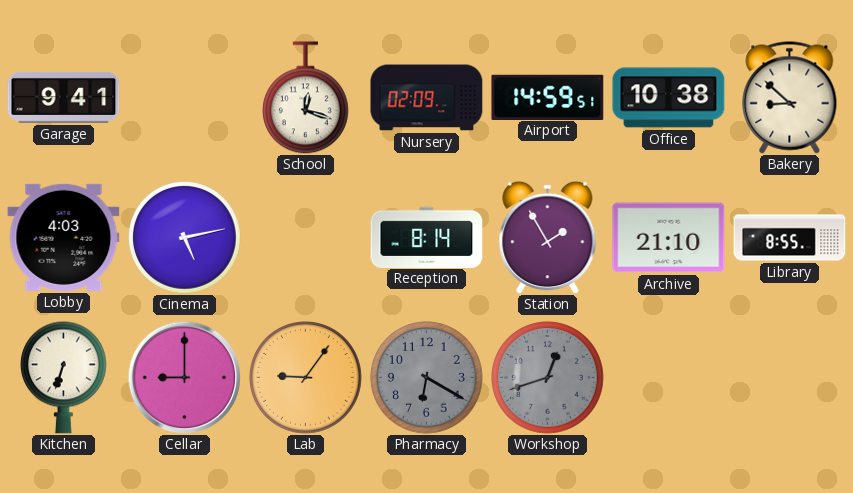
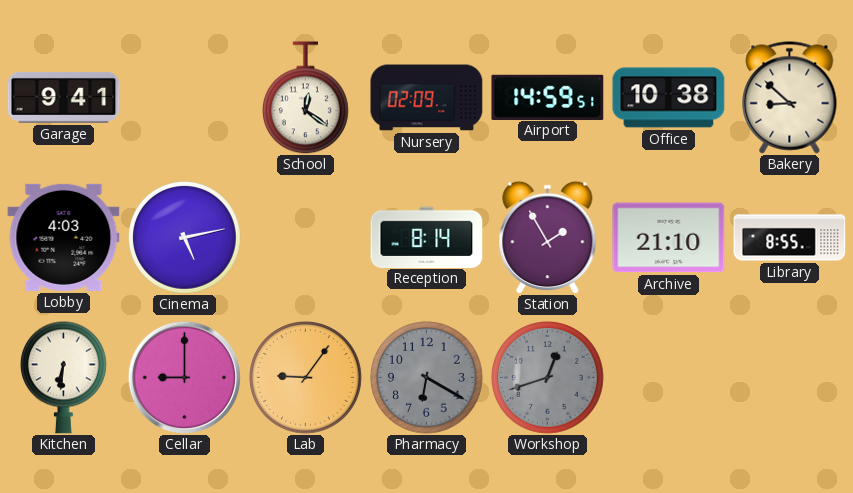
School: 12:18 -> 12:21
Kitchen: 6:33 -> 6:31
